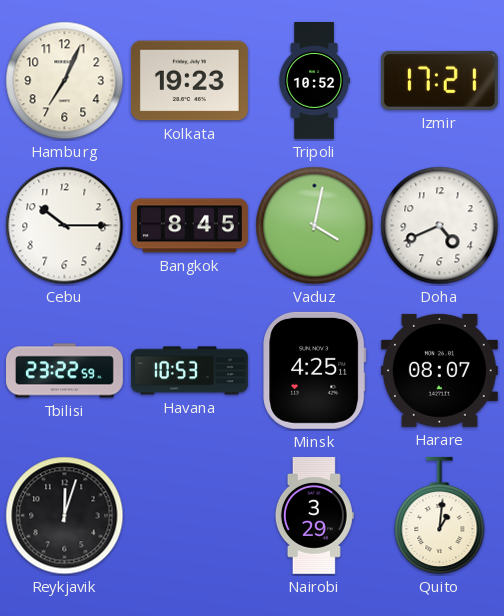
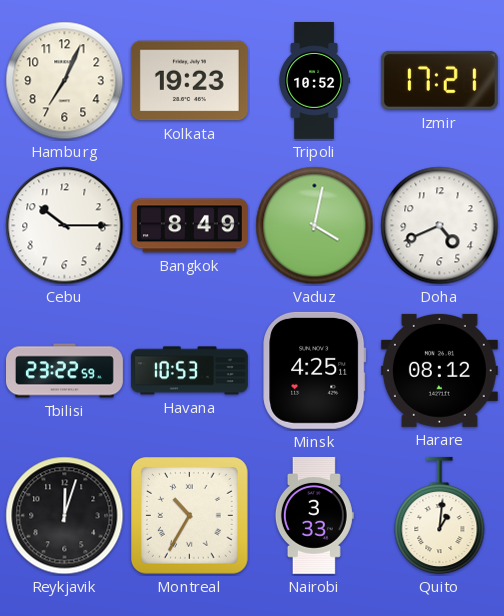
Bangkok: 8:45 -> 8:49
Harare: 08:07 -> 08:12
Montreal: none -> 10:35
Nairobi: 3:29 -> 3:33
